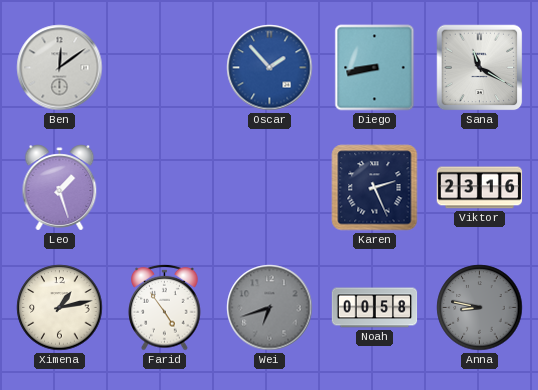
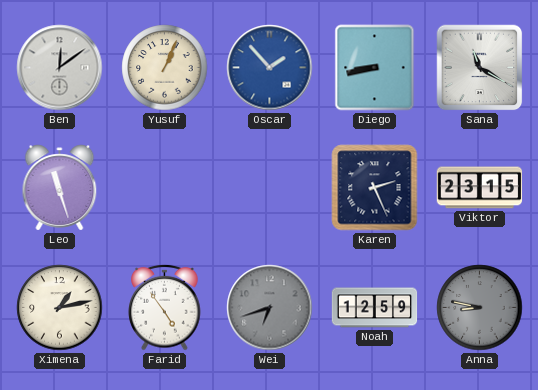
Yusuf: none -> 1:04
Leo: 1:27 -> 11:27
Viktor: 23:16 -> 23:15
Noah: 00:58 -> 12:59
